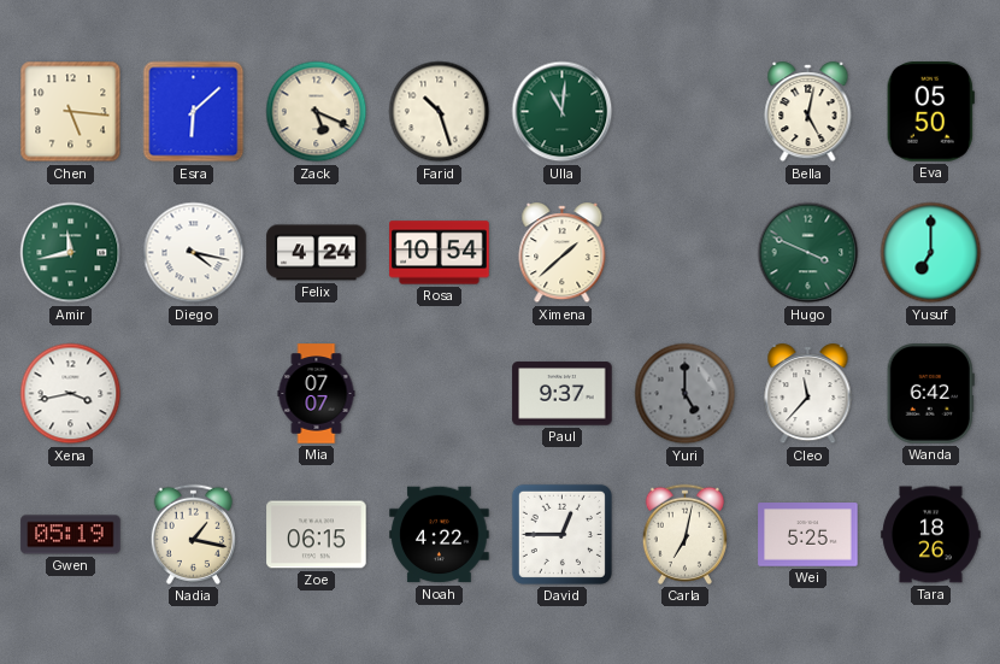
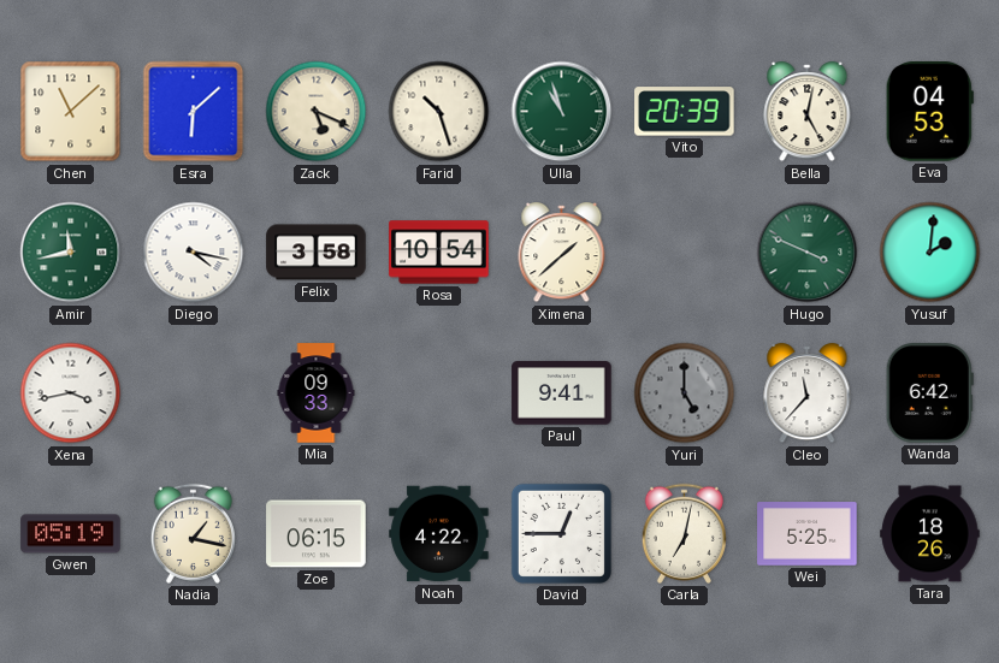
Chen: 5:16 -> 11:08
Ulla: 11:01 -> 10:57
Vito: none -> 20:39
Eva: 05:50 -> 04:53
Felix: 4:24 -> 3:58
Yusuf: 7:00 -> 2:01
Mia: 07:07 -> 09:33
Paul: 9:37 -> 9:41
